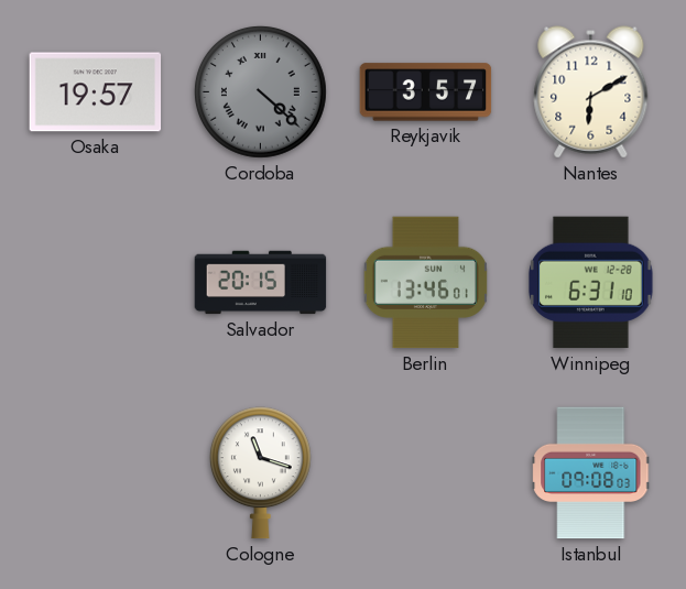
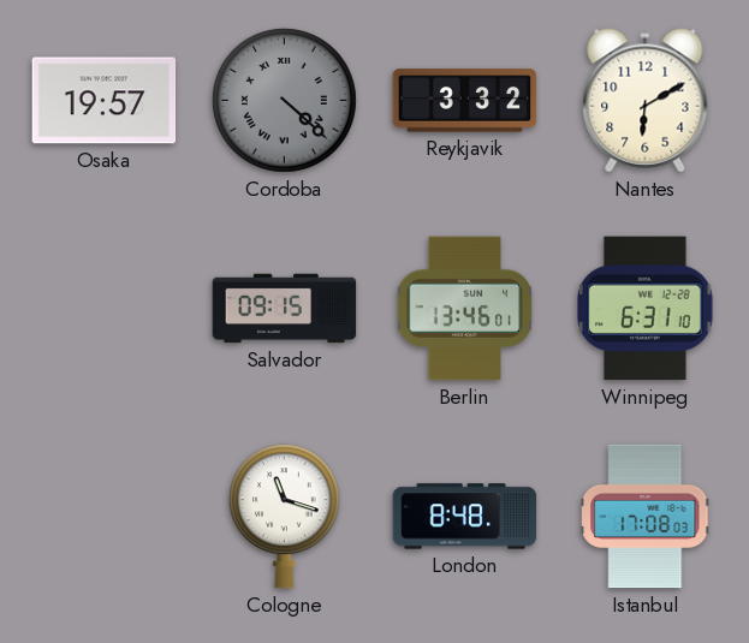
Reykjavik: 3:57 -> 3:32
Salvador: 20:15 -> 09:15
London: none -> 8:48
Istanbul: 09:08 -> 17:08
